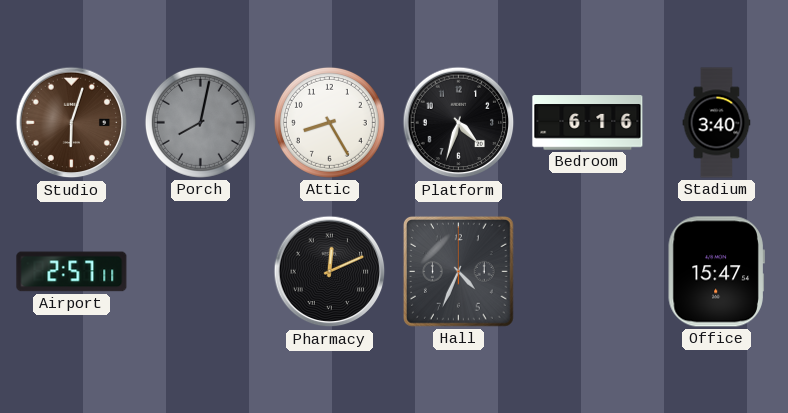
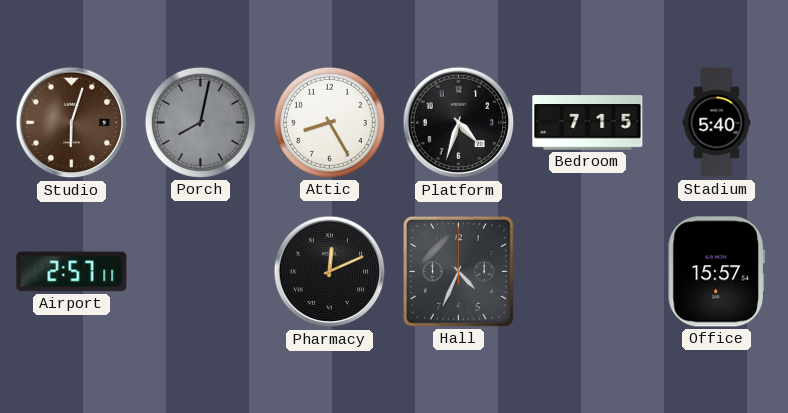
Bedroom: 6:16 -> 7:15
Stadium: 3:40 -> 5:40
Office: 15:47 -> 15:57
